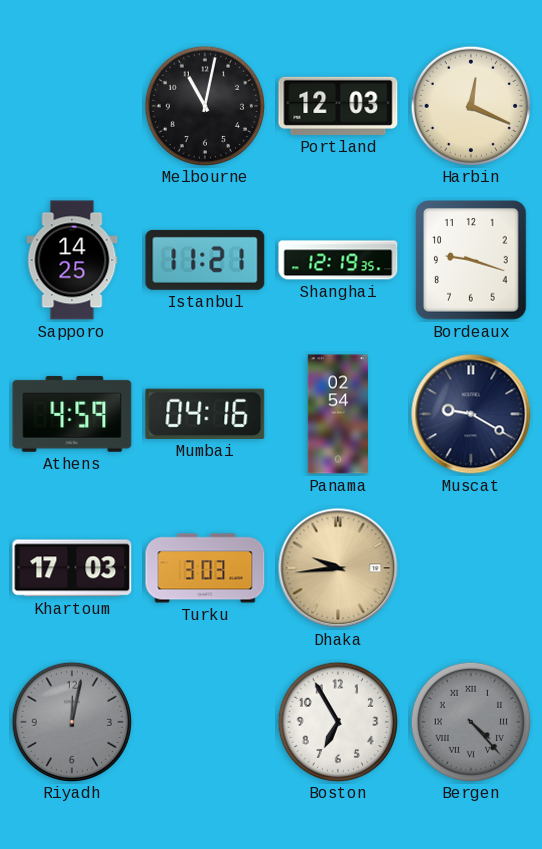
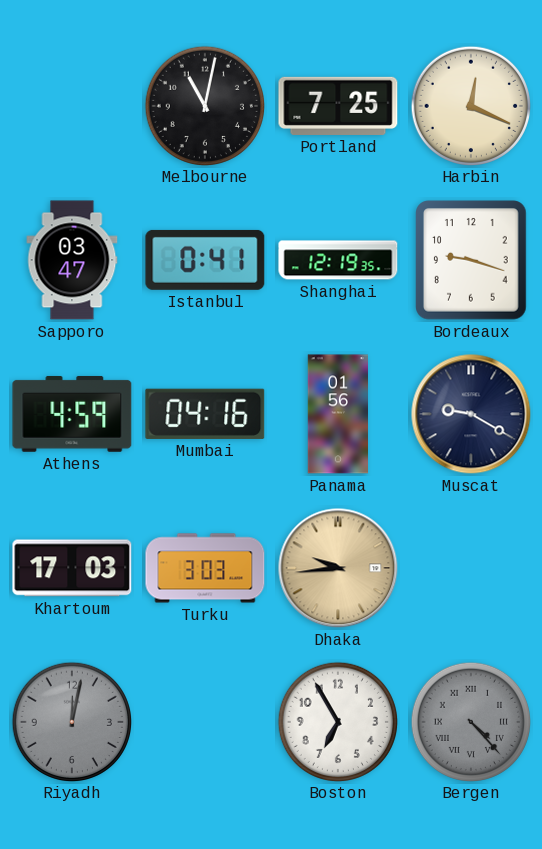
Portland: 12:03 -> 7:25
Sapporo: 14:25 -> 03:47
Istanbul: 11:21 -> 0:41
Panama: 02:54 -> 01:56
